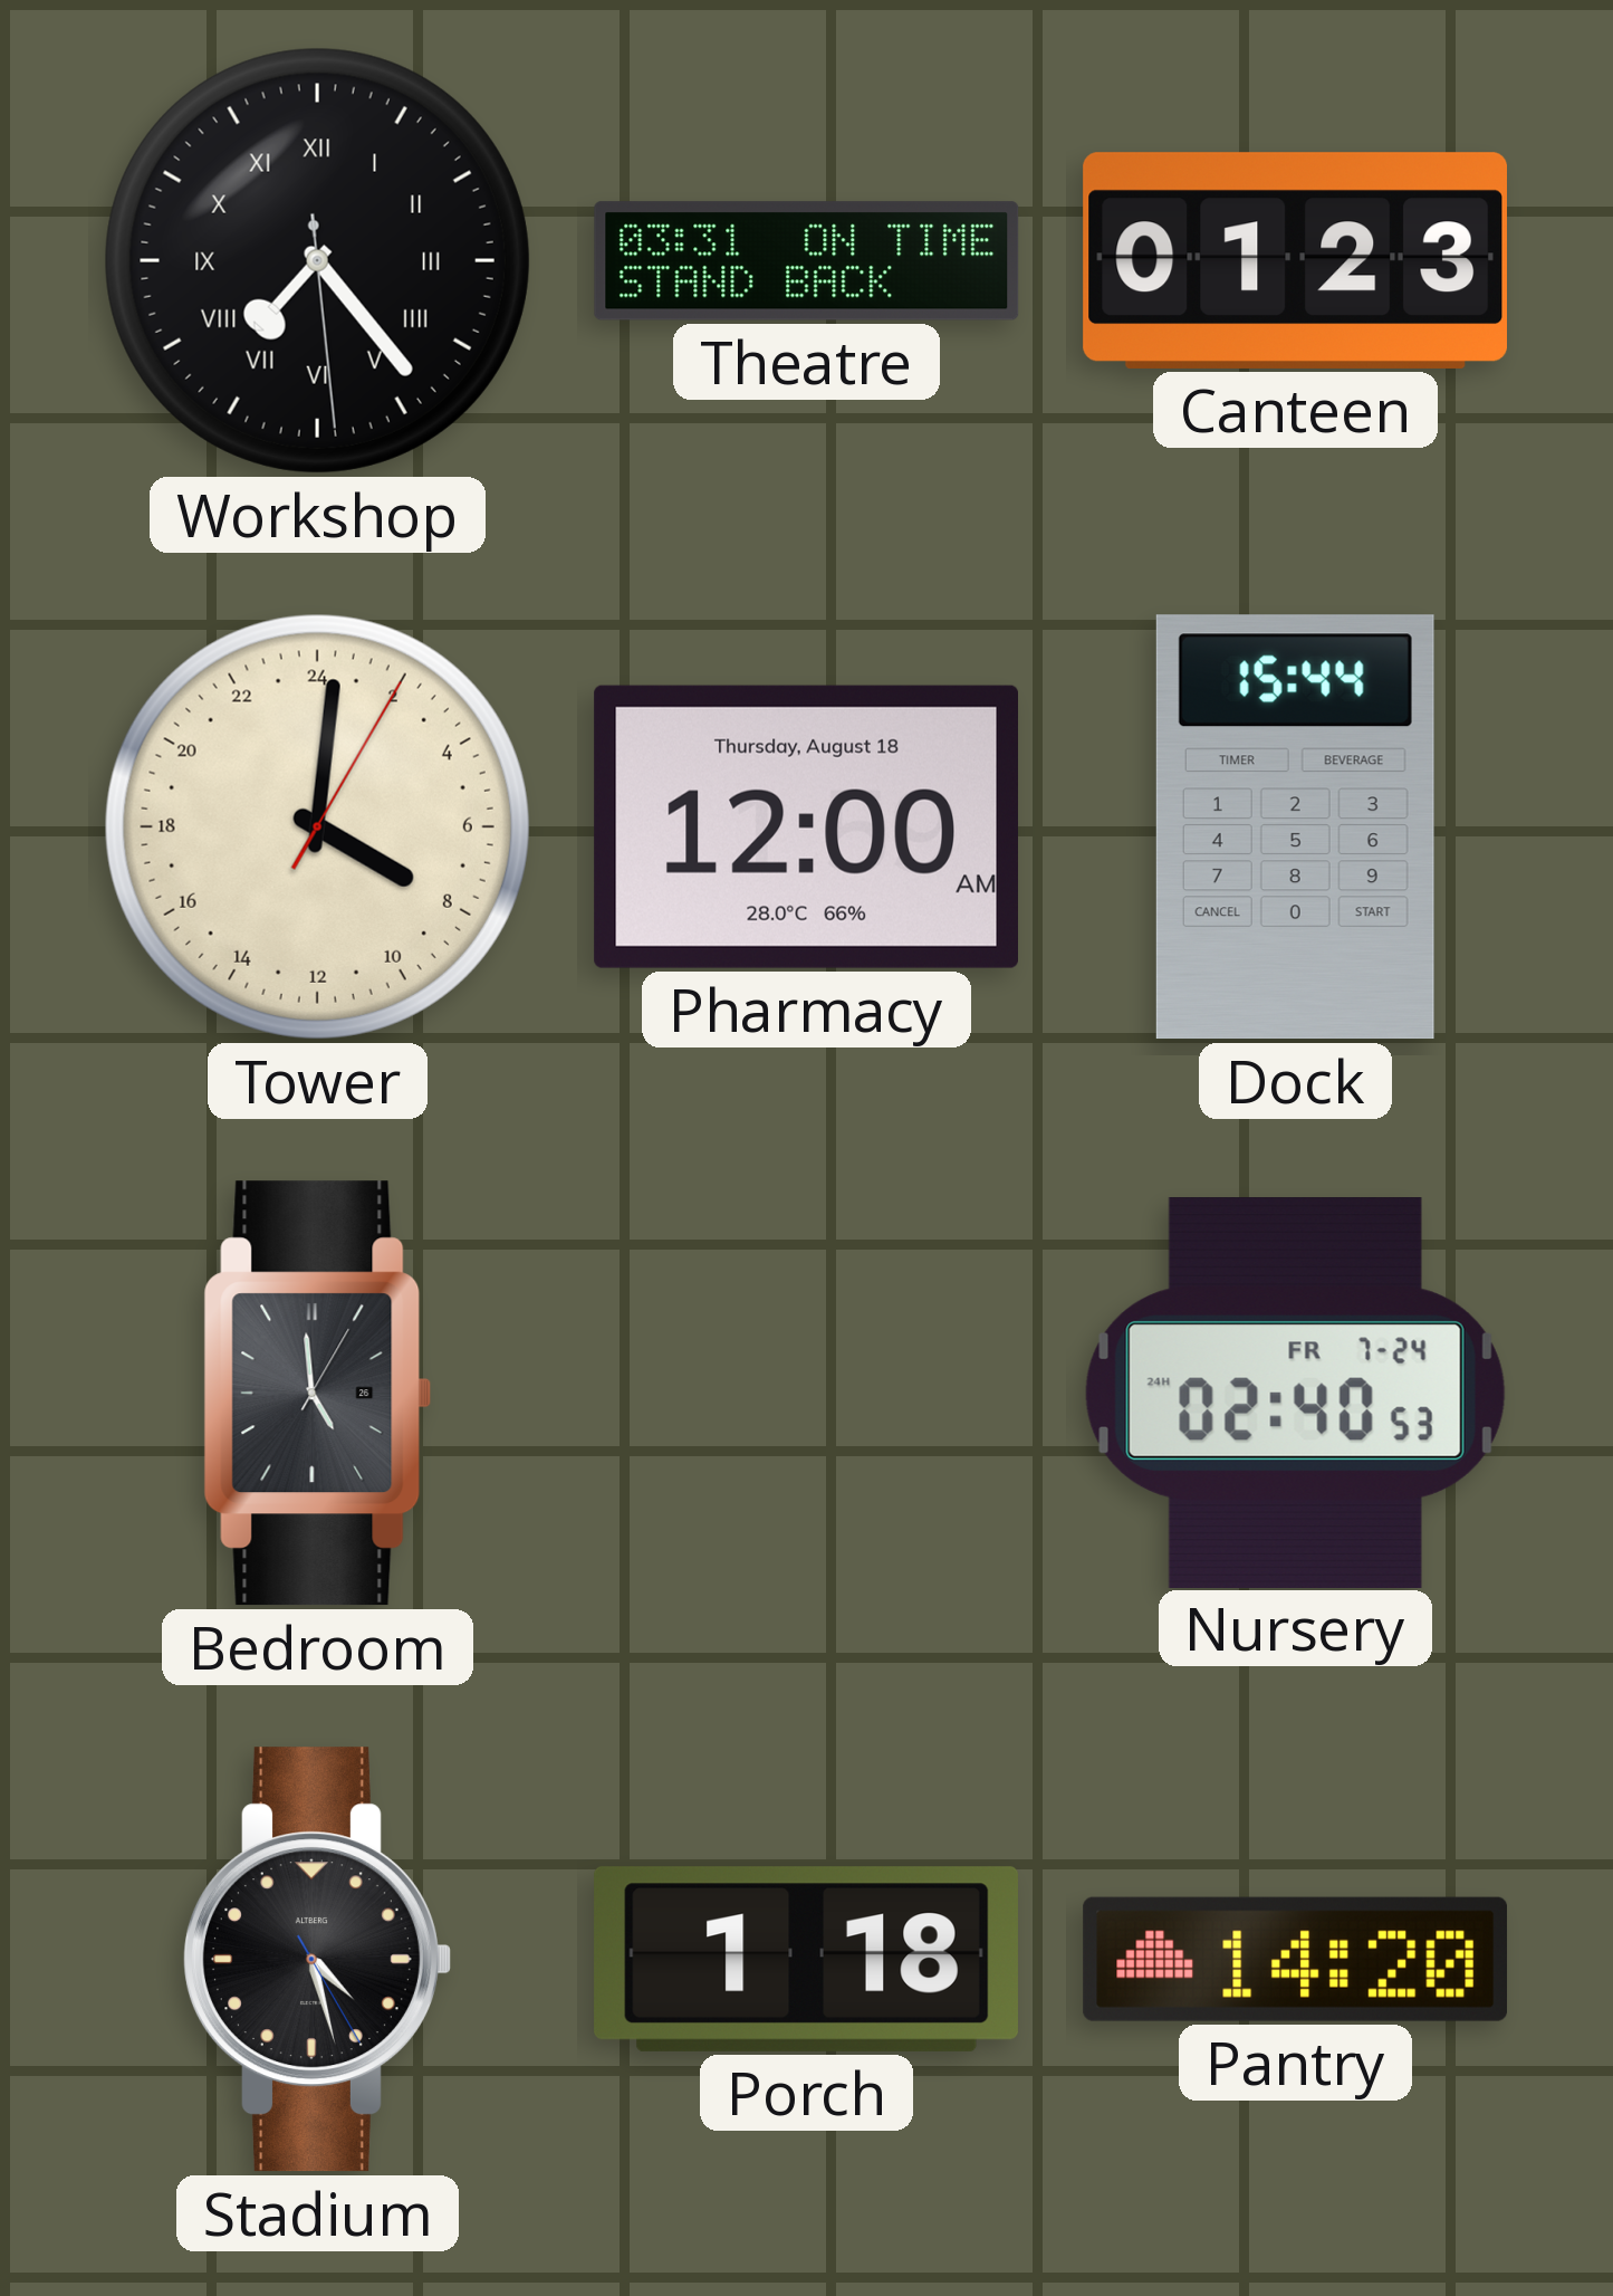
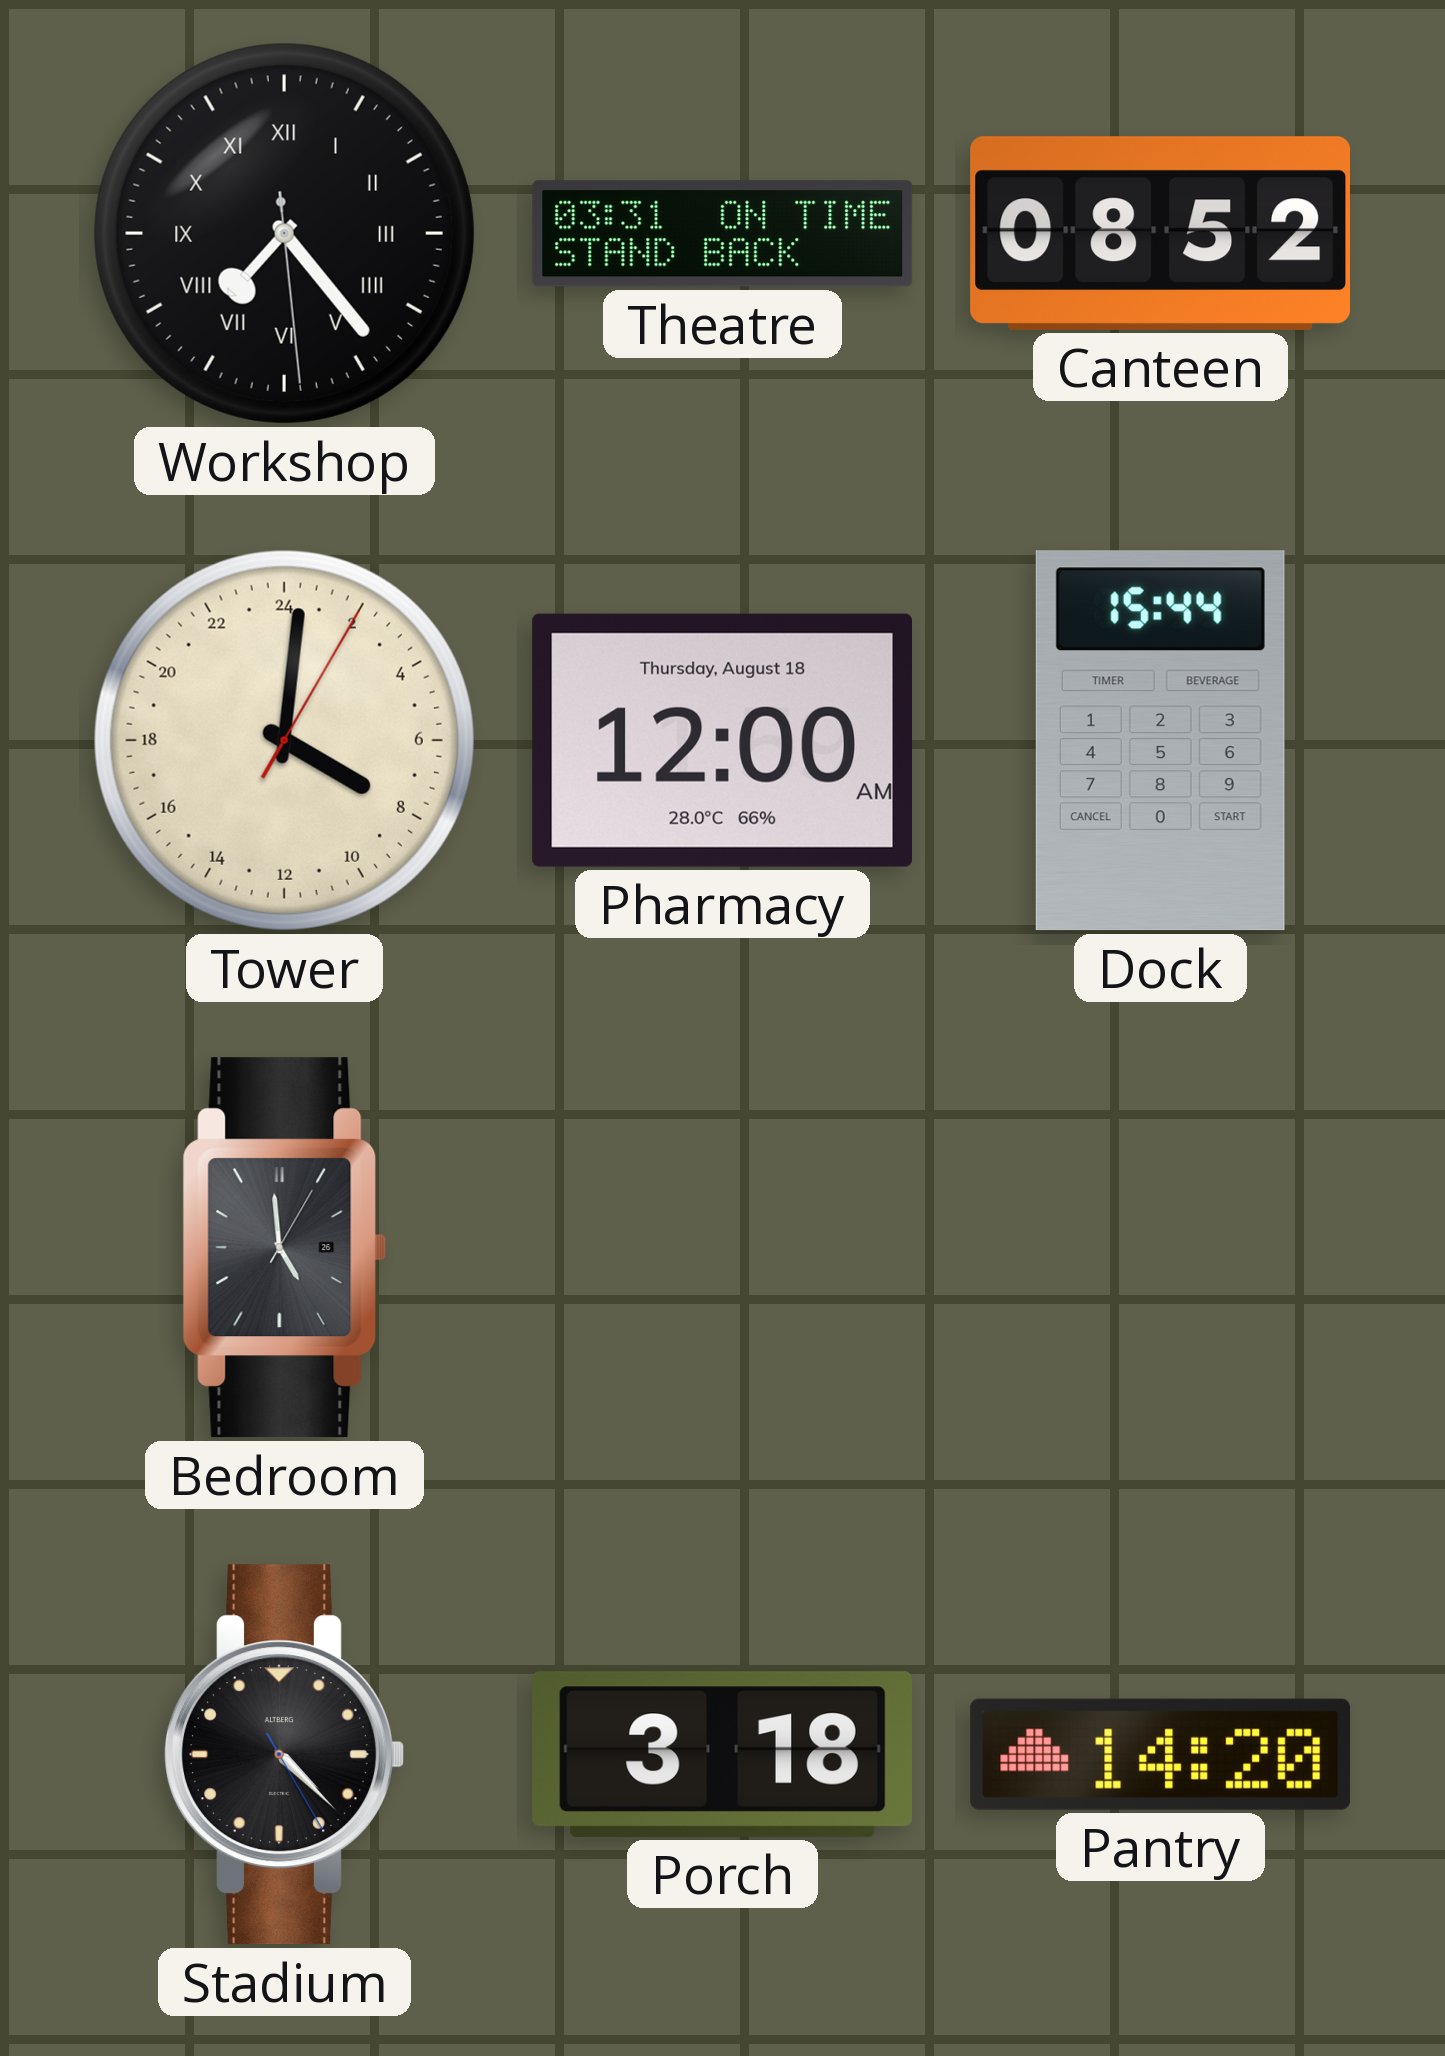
Canteen: 01:23 -> 08:52
Nursery: 02:40 -> none
Stadium: 4:27 -> 4:22
Porch: 1:18 -> 3:18
